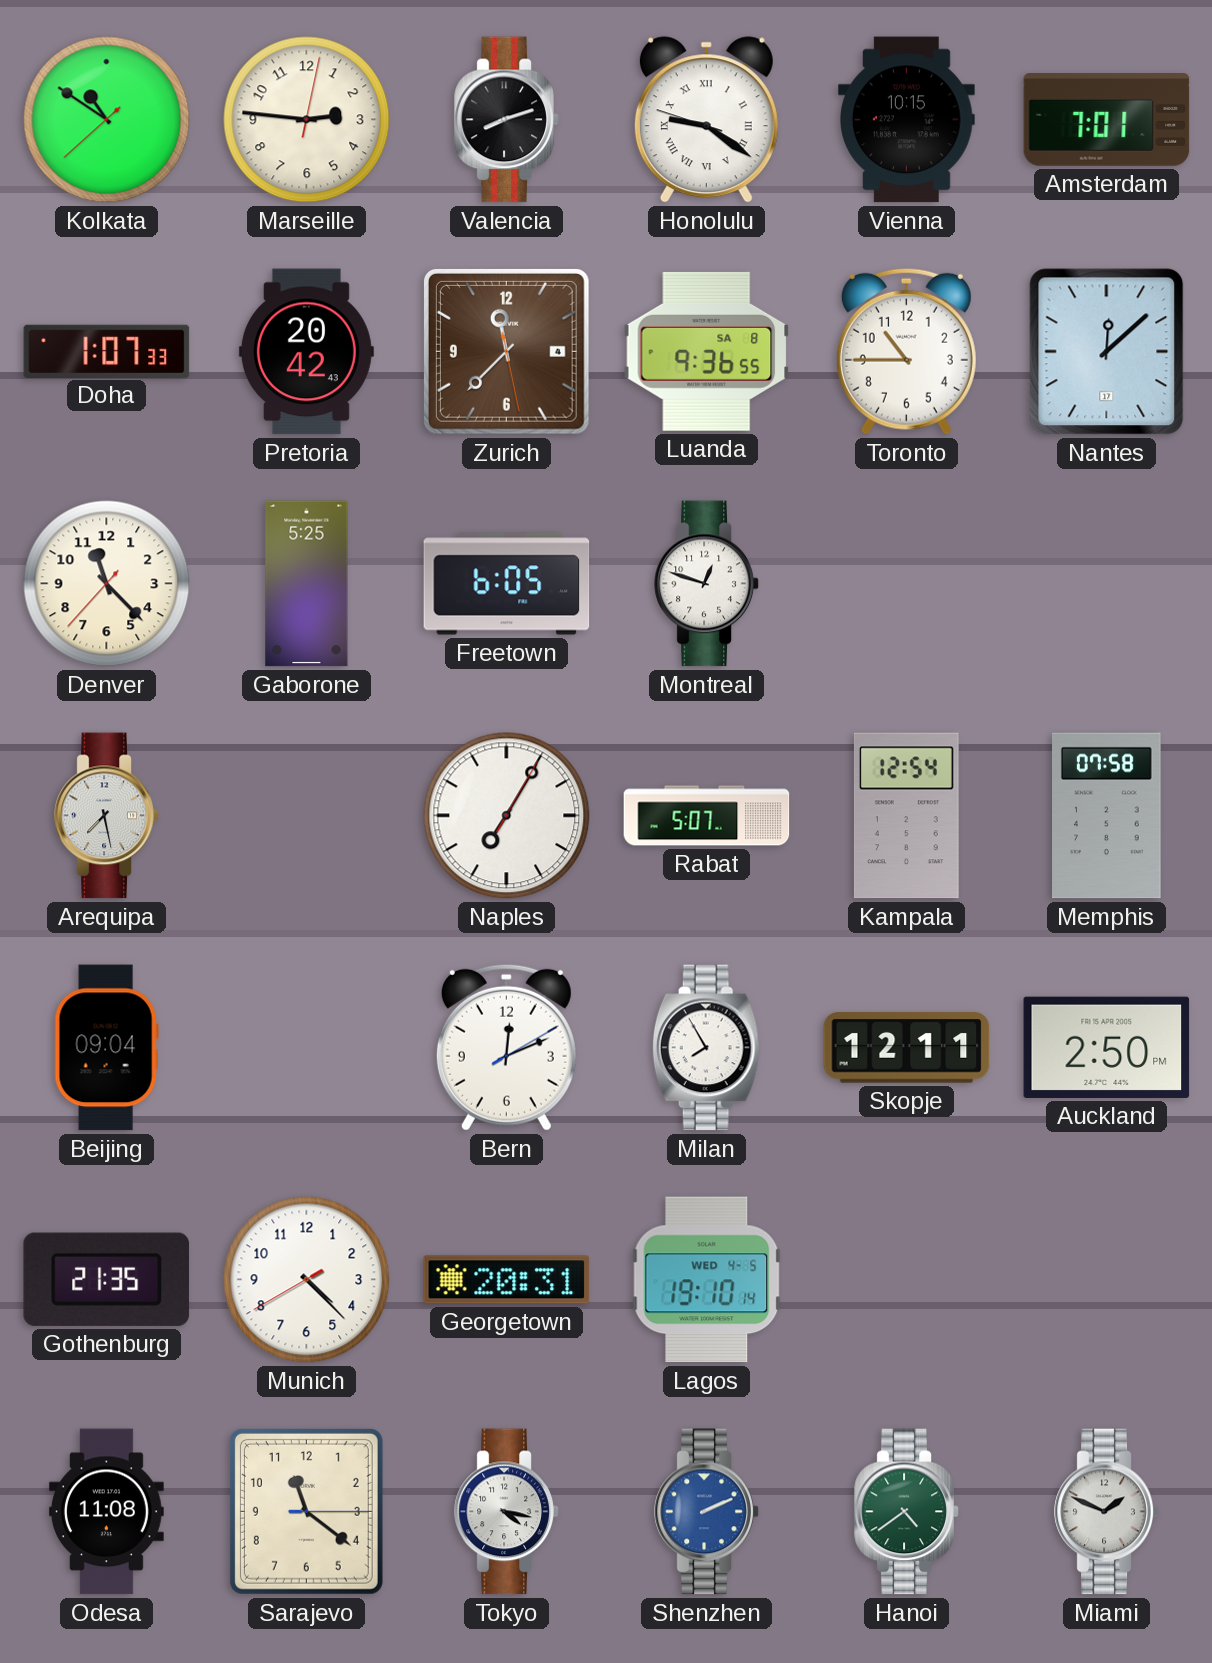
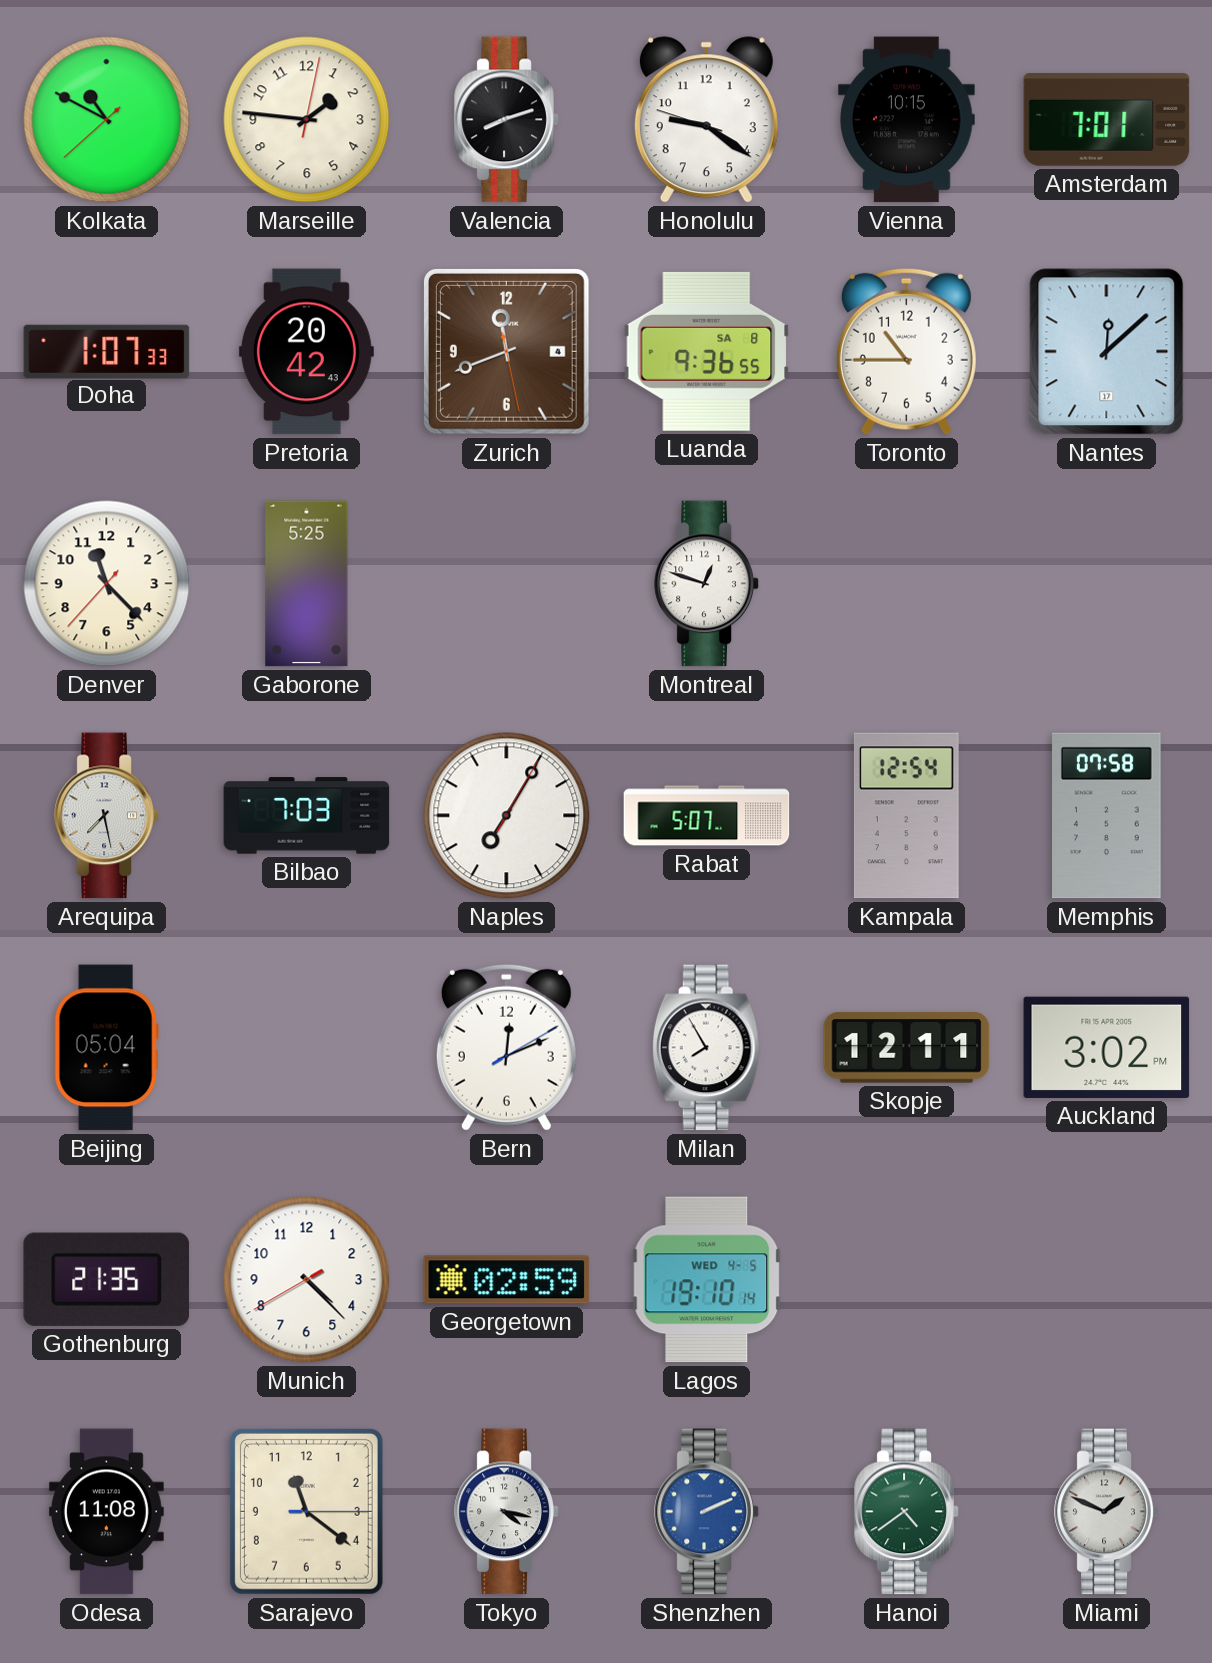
Kolkata: 10:50 -> 10:49
Marseille: 2:46 -> 1:46
Honolulu numerals: Roman -> Arabic
Zurich: 11:37 -> 11:41
Freetown: 6:05 -> none
Bilbao: none -> 7:03
Beijing: 09:04 -> 05:04
Auckland: 2:50 -> 3:02
Georgetown: 20:31 -> 02:59
